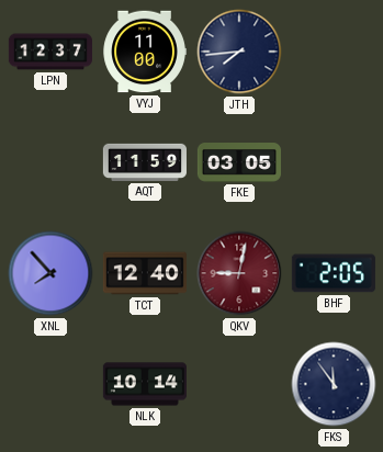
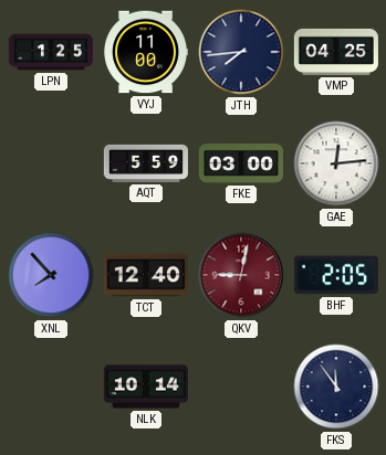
LPN: 12:37 -> 1:25
VMP: none -> 04:25
AQT: 11:59 -> 5:59
FKE: 03:05 -> 03:00
GAE: none -> 12:14
